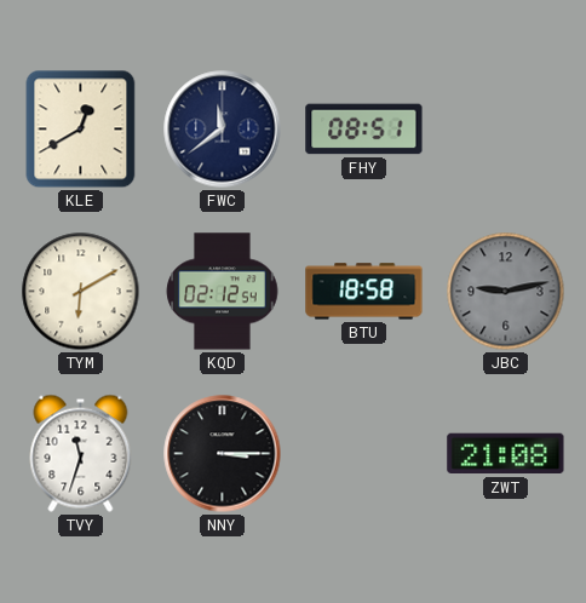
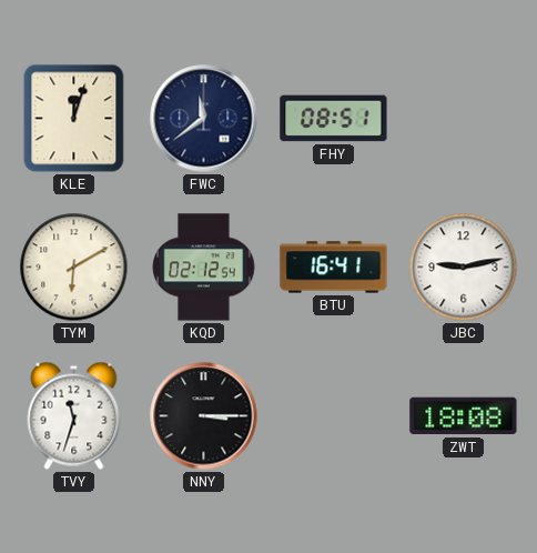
KLE: 12:40 -> 12:03
BTU: 18:58 -> 16:41
JBC dial: grey -> white
ZWT: 21:08 -> 18:08
